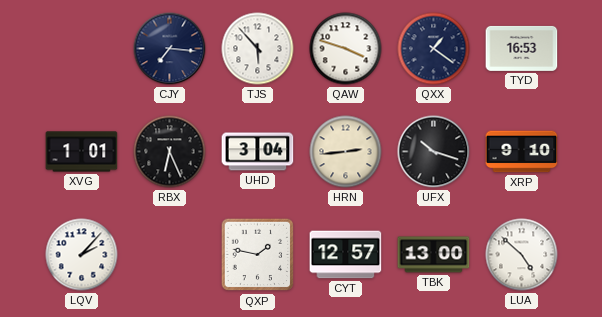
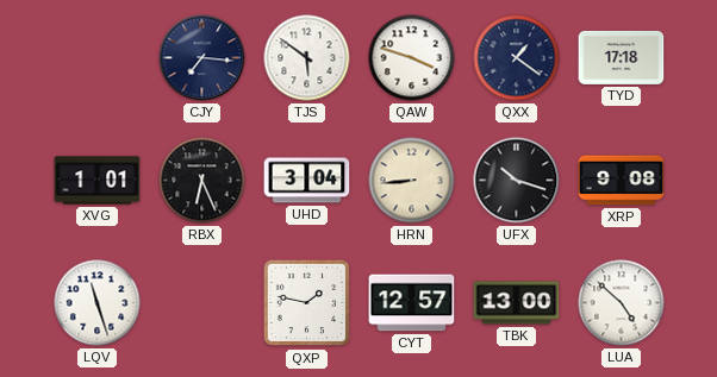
TJS: 5:53 -> 5:51
TYD: 16:53 -> 17:18
HRN: 2:44 -> 8:44
XRP: 9:10 -> 9:08
LQV: 2:07 -> 11:27
